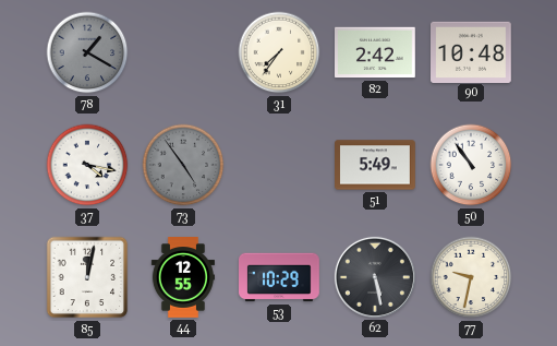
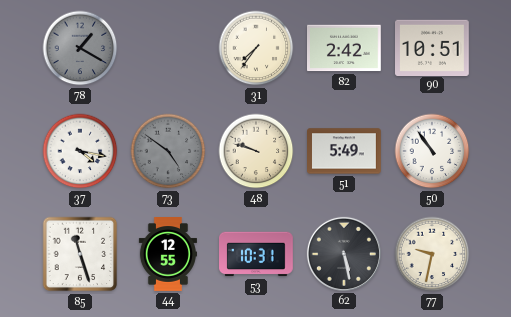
90: 10:48 -> 10:51
73: 4:54 -> 4:51
48: none -> 9:48
85: 12:02 -> 11:27
53: 10:29 -> 10:31
